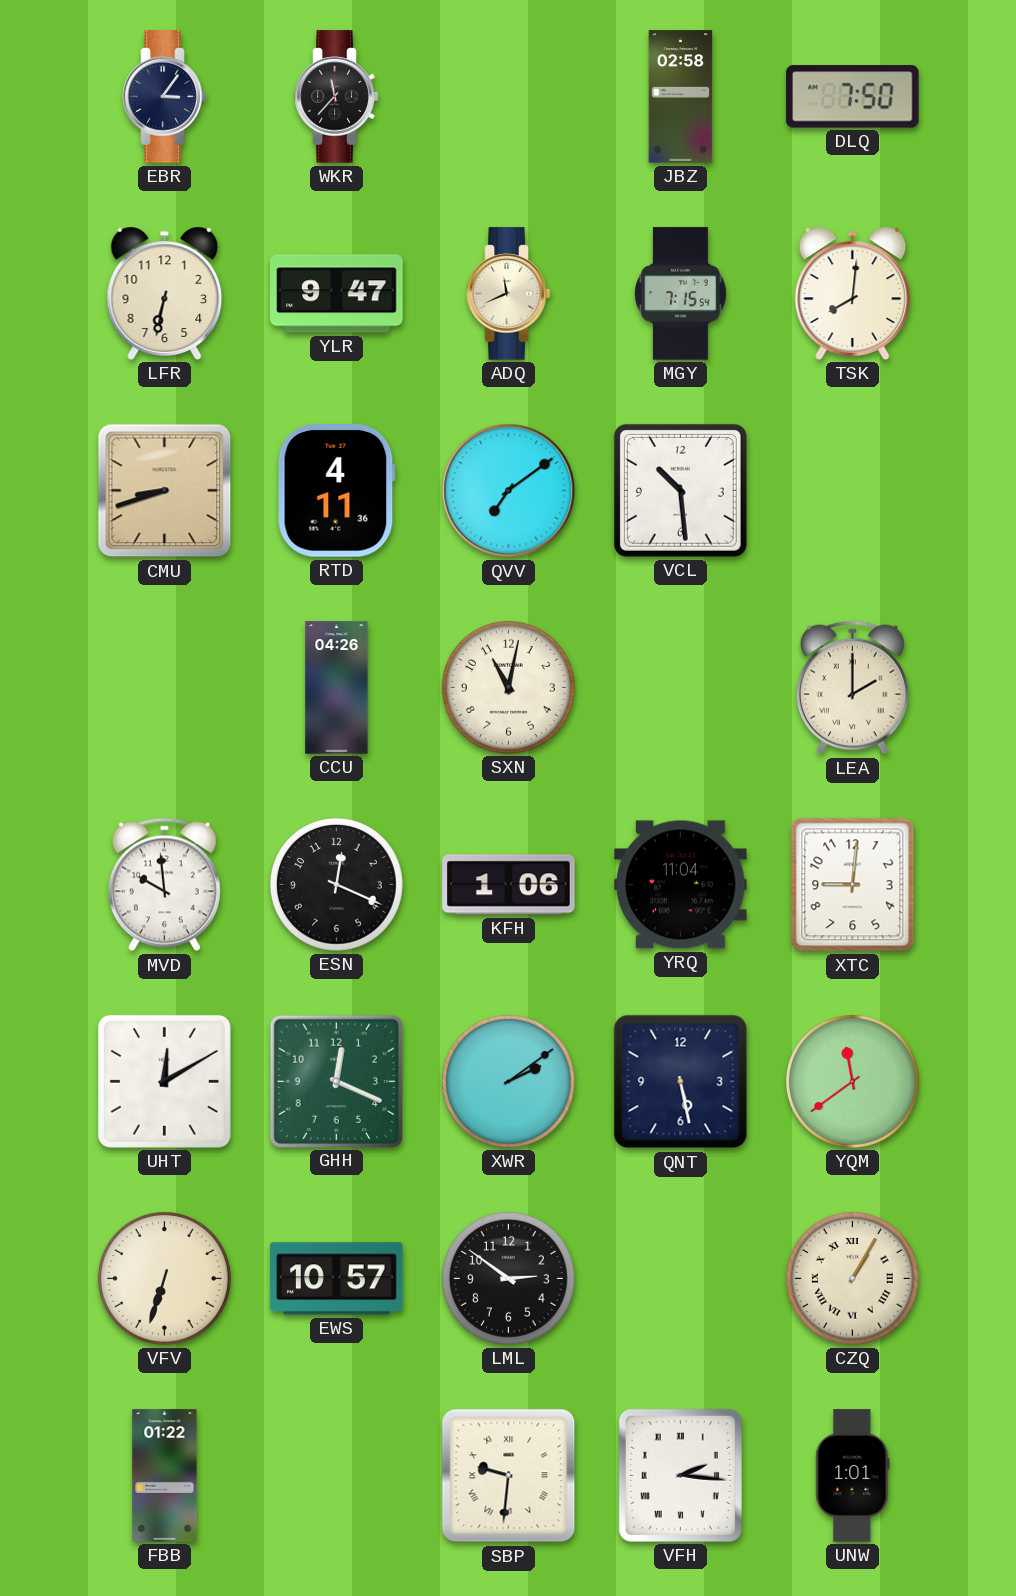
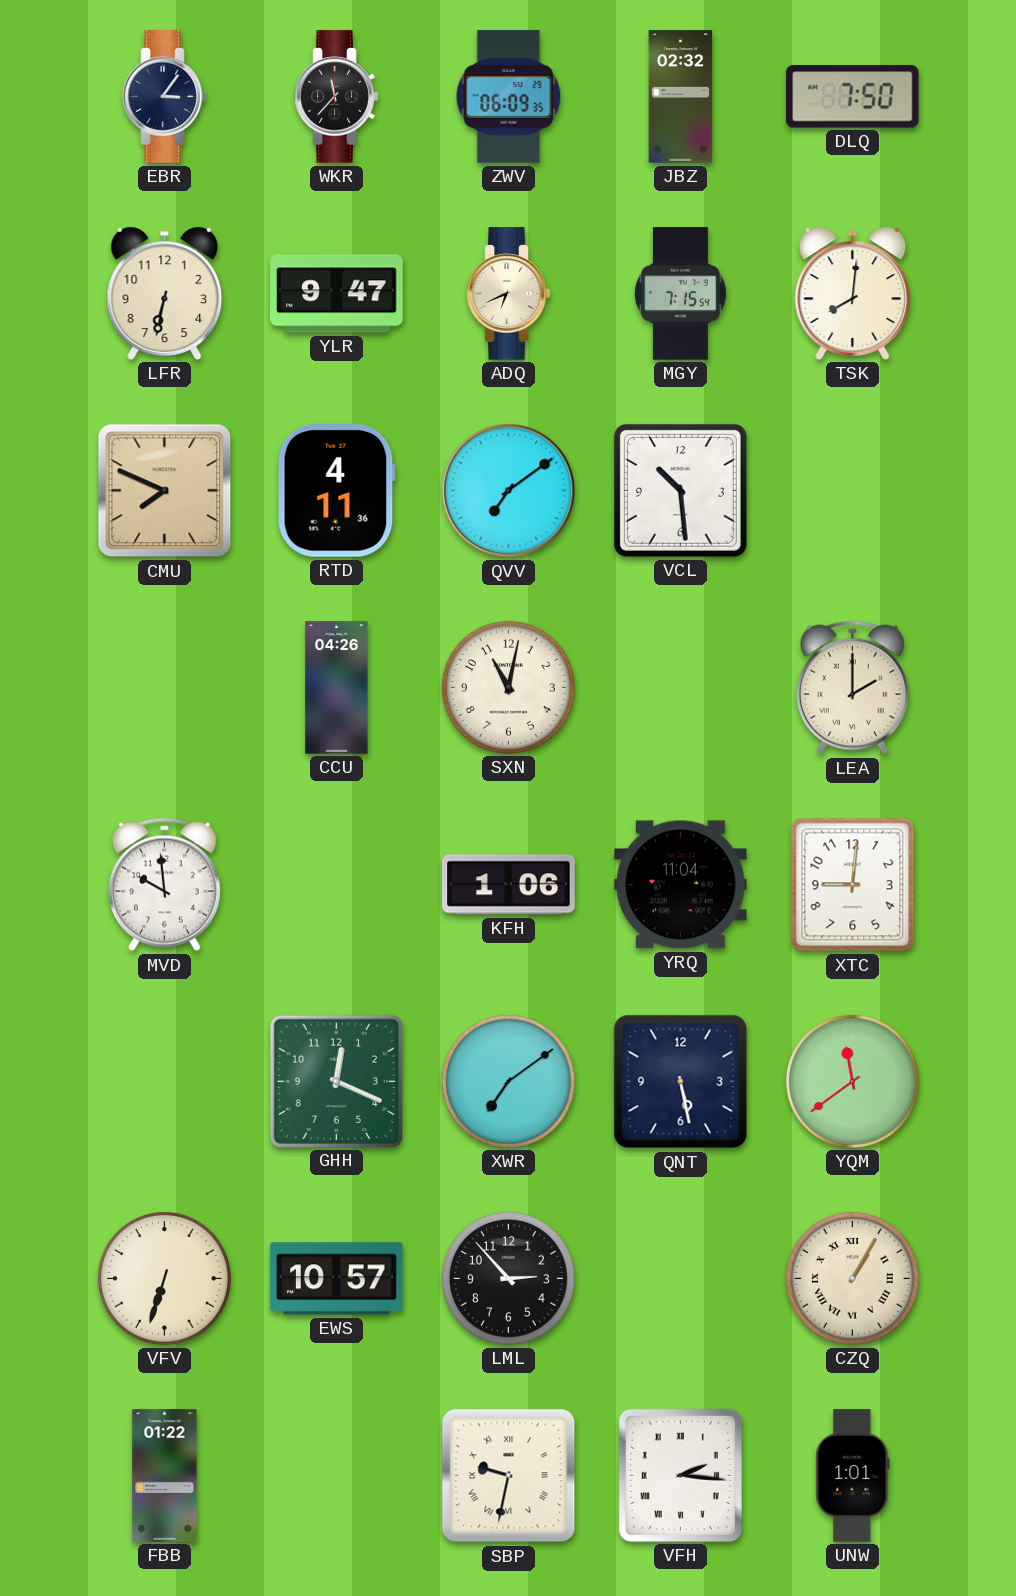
ZWV: none -> 06:09
JBZ: 02:58 -> 02:32
ADQ: 11:41 -> 6:41
CMU: 8:42 -> 7:49
ESN: 12:19 -> none
UHT: 12:10 -> none
XWR: 2:09 -> 7:09
LML: 2:51 -> 2:53
SBP: 9:31 -> 9:32
